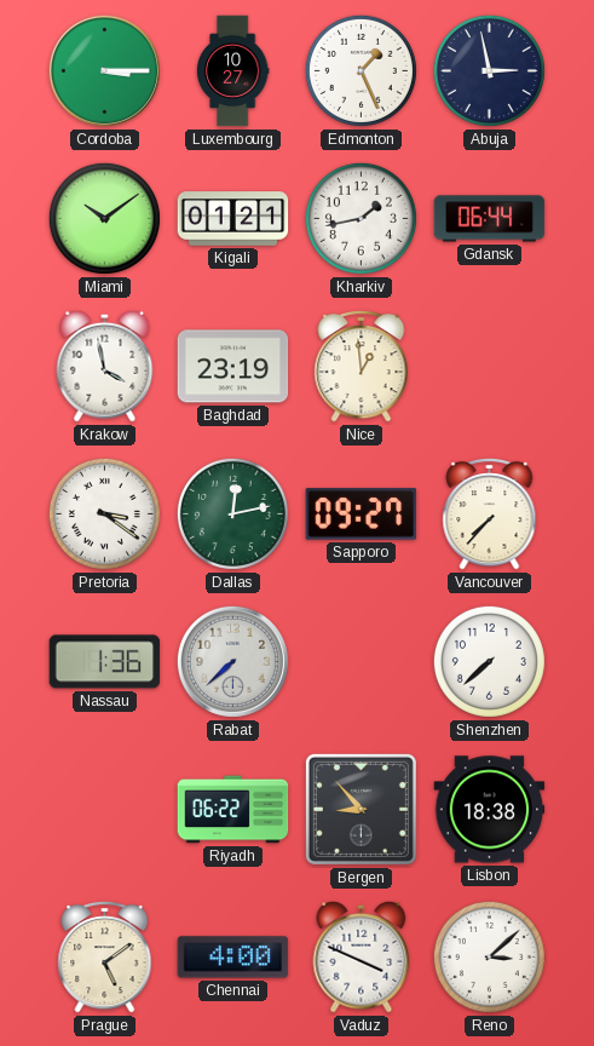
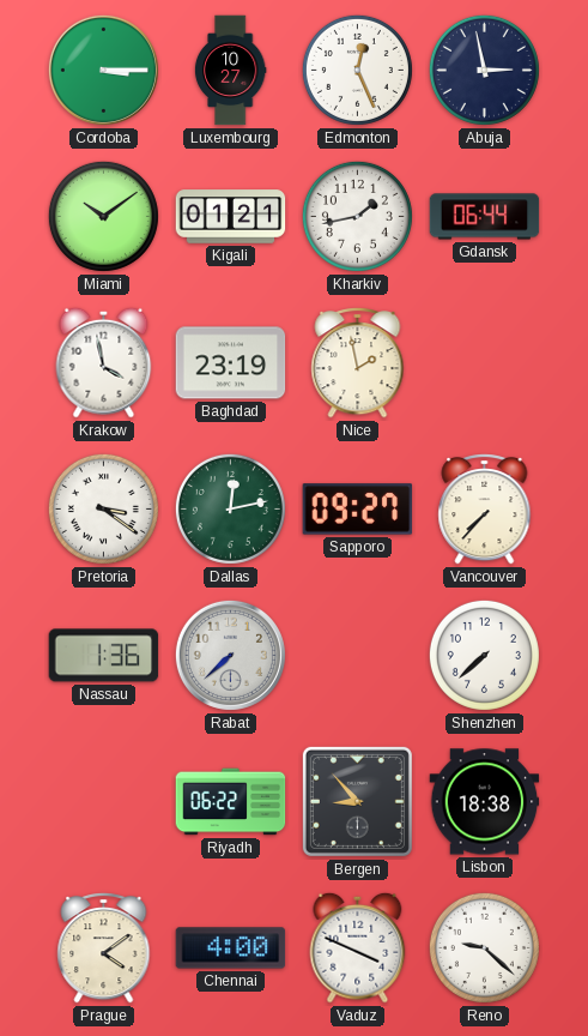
Edmonton: 1:26 -> 12:26
Nice: 12:59 -> 1:58
Prague: 5:09 -> 4:09
Reno: 3:08 -> 9:22
